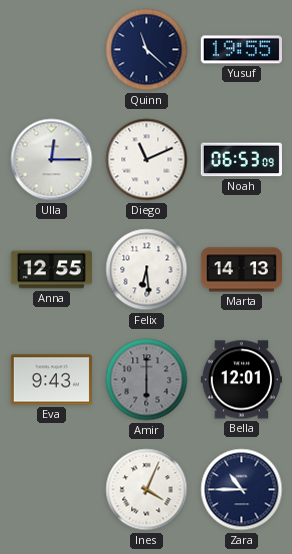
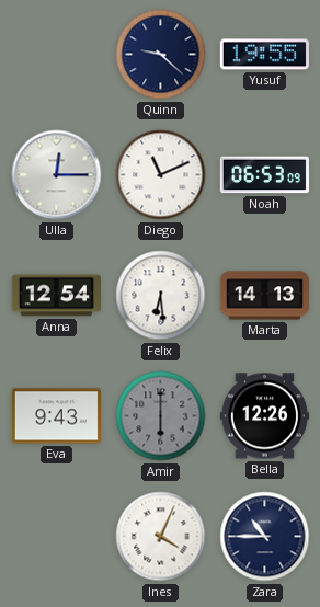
Quinn: 11:22 -> 9:22
Anna: 12:55 -> 12:54
Bella: 12:01 -> 12:26
